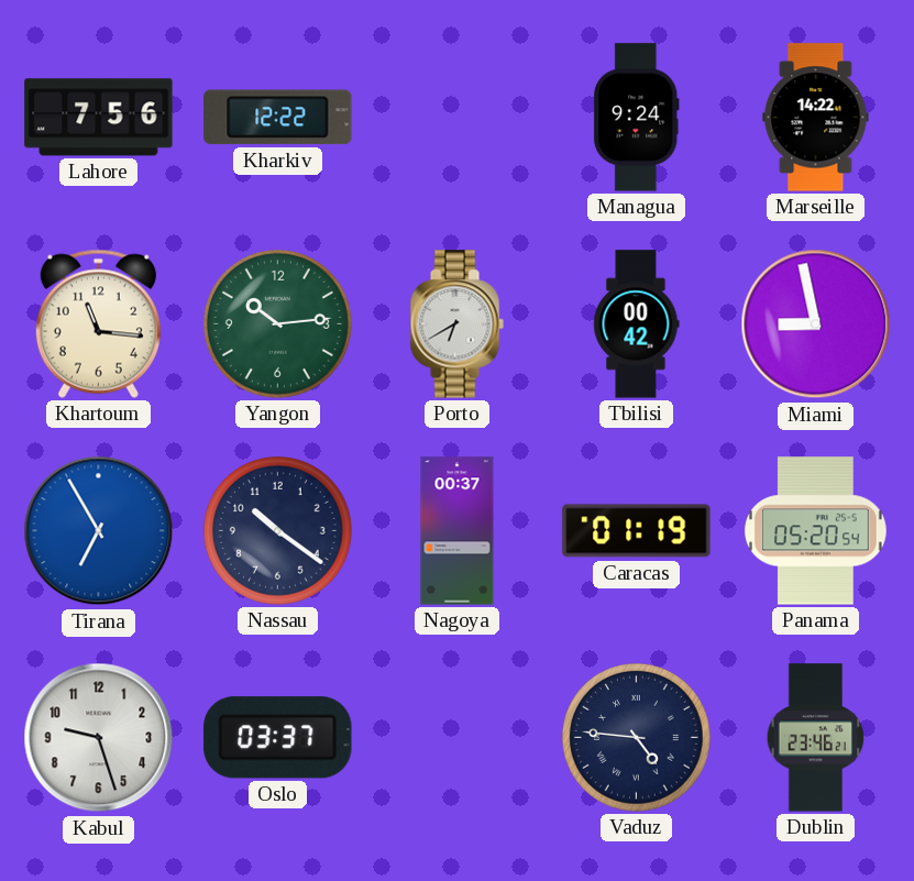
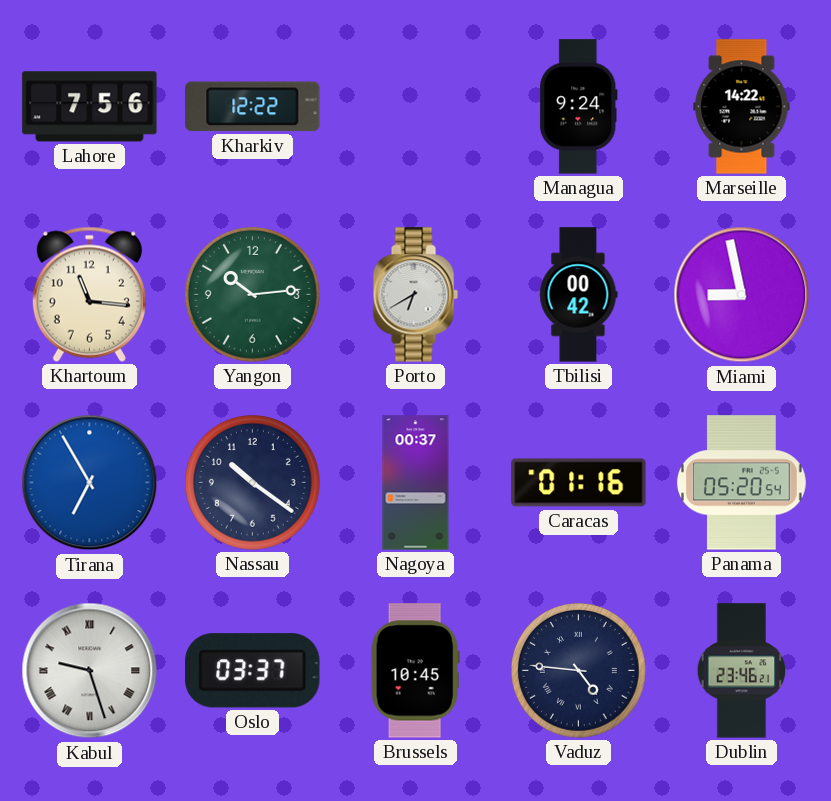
Caracas: 01:19 -> 01:16
Kabul numerals: Arabic -> Roman
Brussels: none -> 10:45
